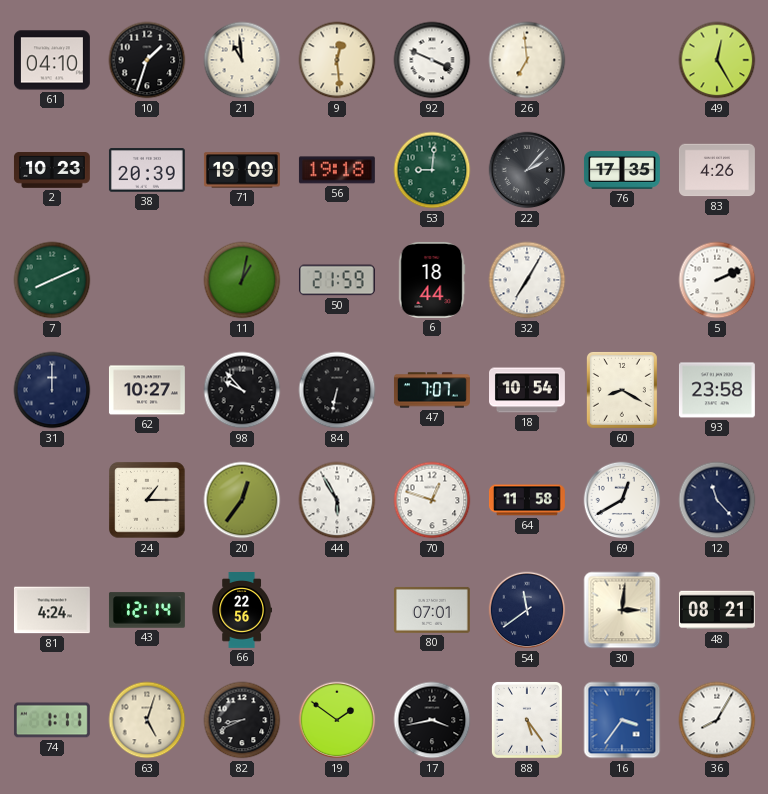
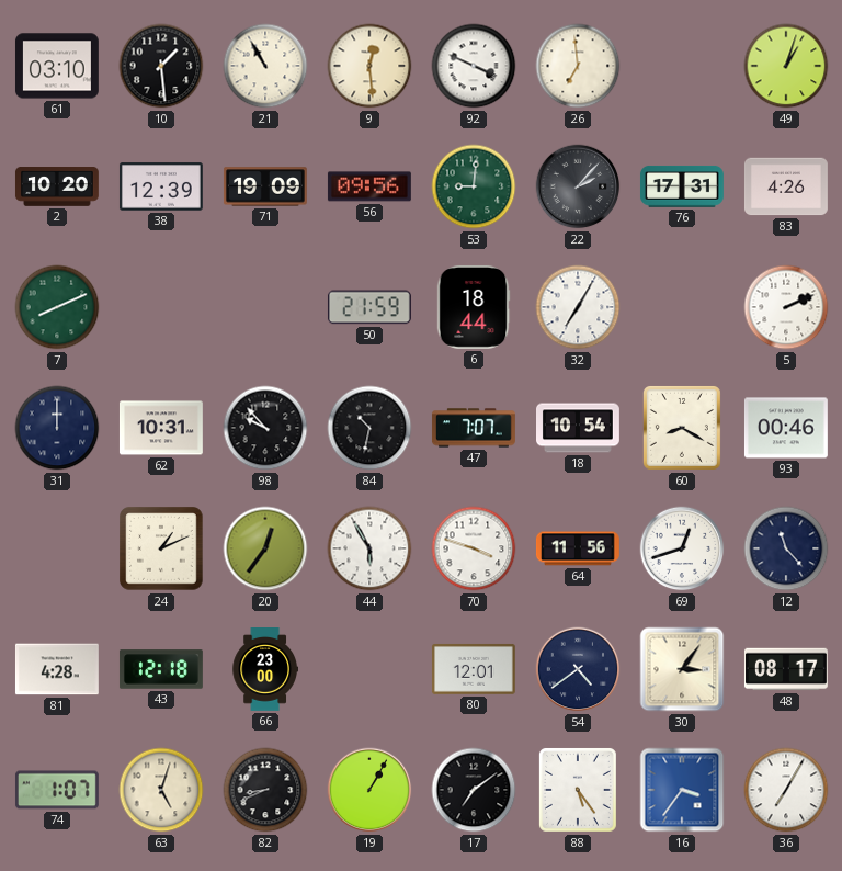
61: 04:10 -> 03:10
10: 1:33 -> 1:29
21: 10:59 -> 10:55
49: 12:25 -> 1:03
2: 10:23 -> 10:20
38: 20:39 -> 12:39
56: 19:18 -> 09:56
76: 17:35 -> 17:31
11: 1:02 -> none
62: 10:27 -> 10:31
84: 6:32 -> 10:32
93: 23:58 -> 00:46
24: 1:15 -> 1:11
70: 12:48 -> 3:48
64: 11:58 -> 11:56
69: 12:40 -> 12:42
81: 4:24 -> 4:28
43: 12:14 -> 12:18
66: 22:56 -> 23:00
80: 07:01 -> 12:01
54: 11:39 -> 4:39
30: 3:01 -> 3:06
48: 08:21 -> 08:17
74: 1:11 -> 1:07
19: 1:51 -> 1:05
17: 3:43 -> 7:09
36: 8:05 -> 7:05
